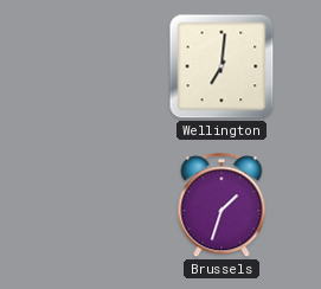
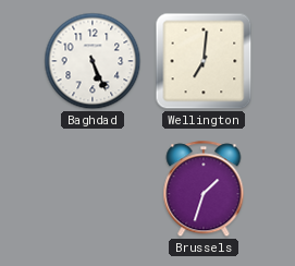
Baghdad: none -> 5:26
